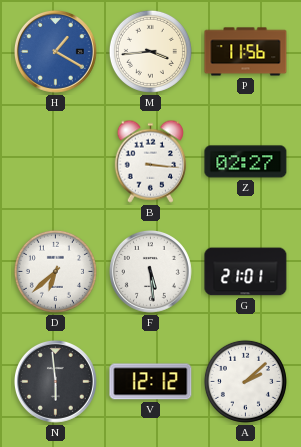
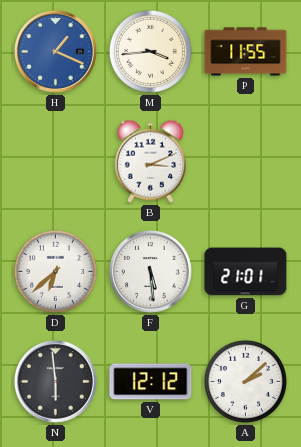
H: 1:20 -> 1:19
P: 11:56 -> 11:55
B: 3:16 -> 3:11
Z: 02:27 -> none
